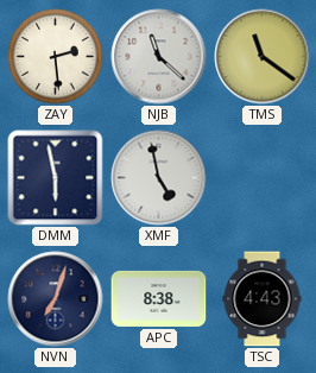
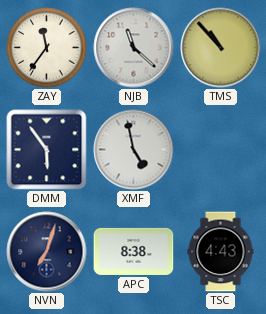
ZAY: 2:29 -> 11:36
TMS: 11:21 -> 10:53
DMM: 5:58 -> 5:54
